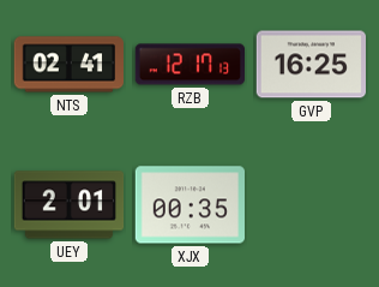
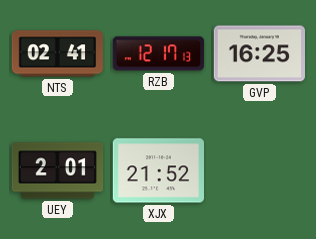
XJX: 00:35 -> 21:52
